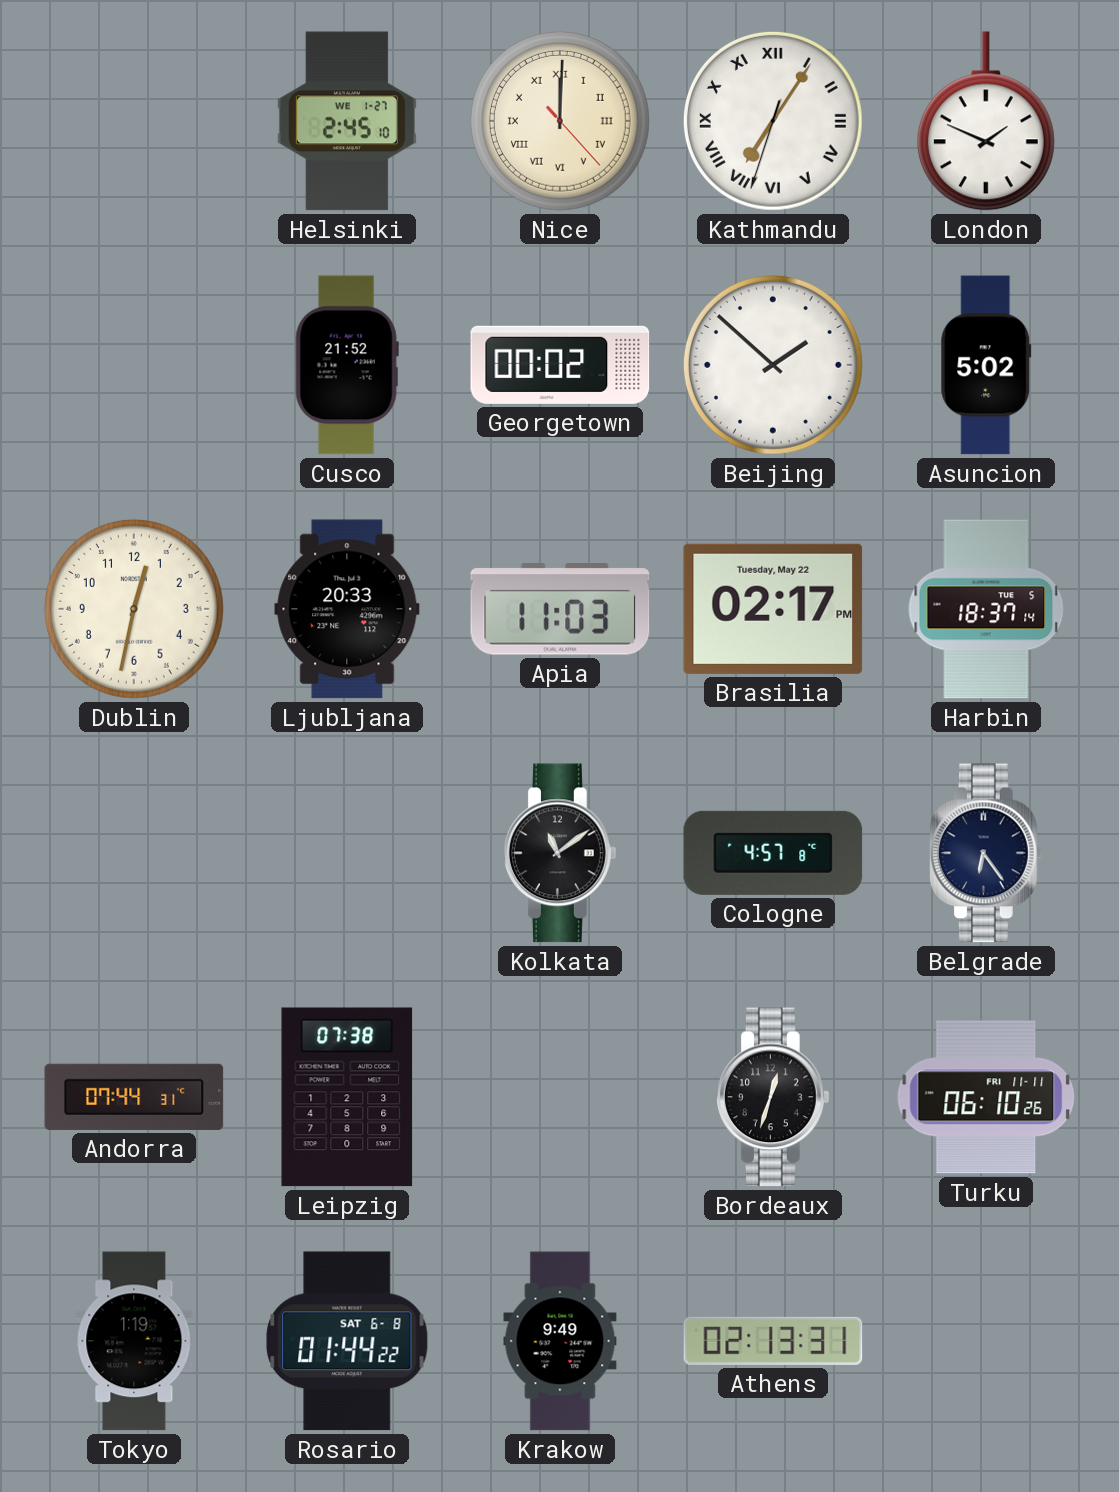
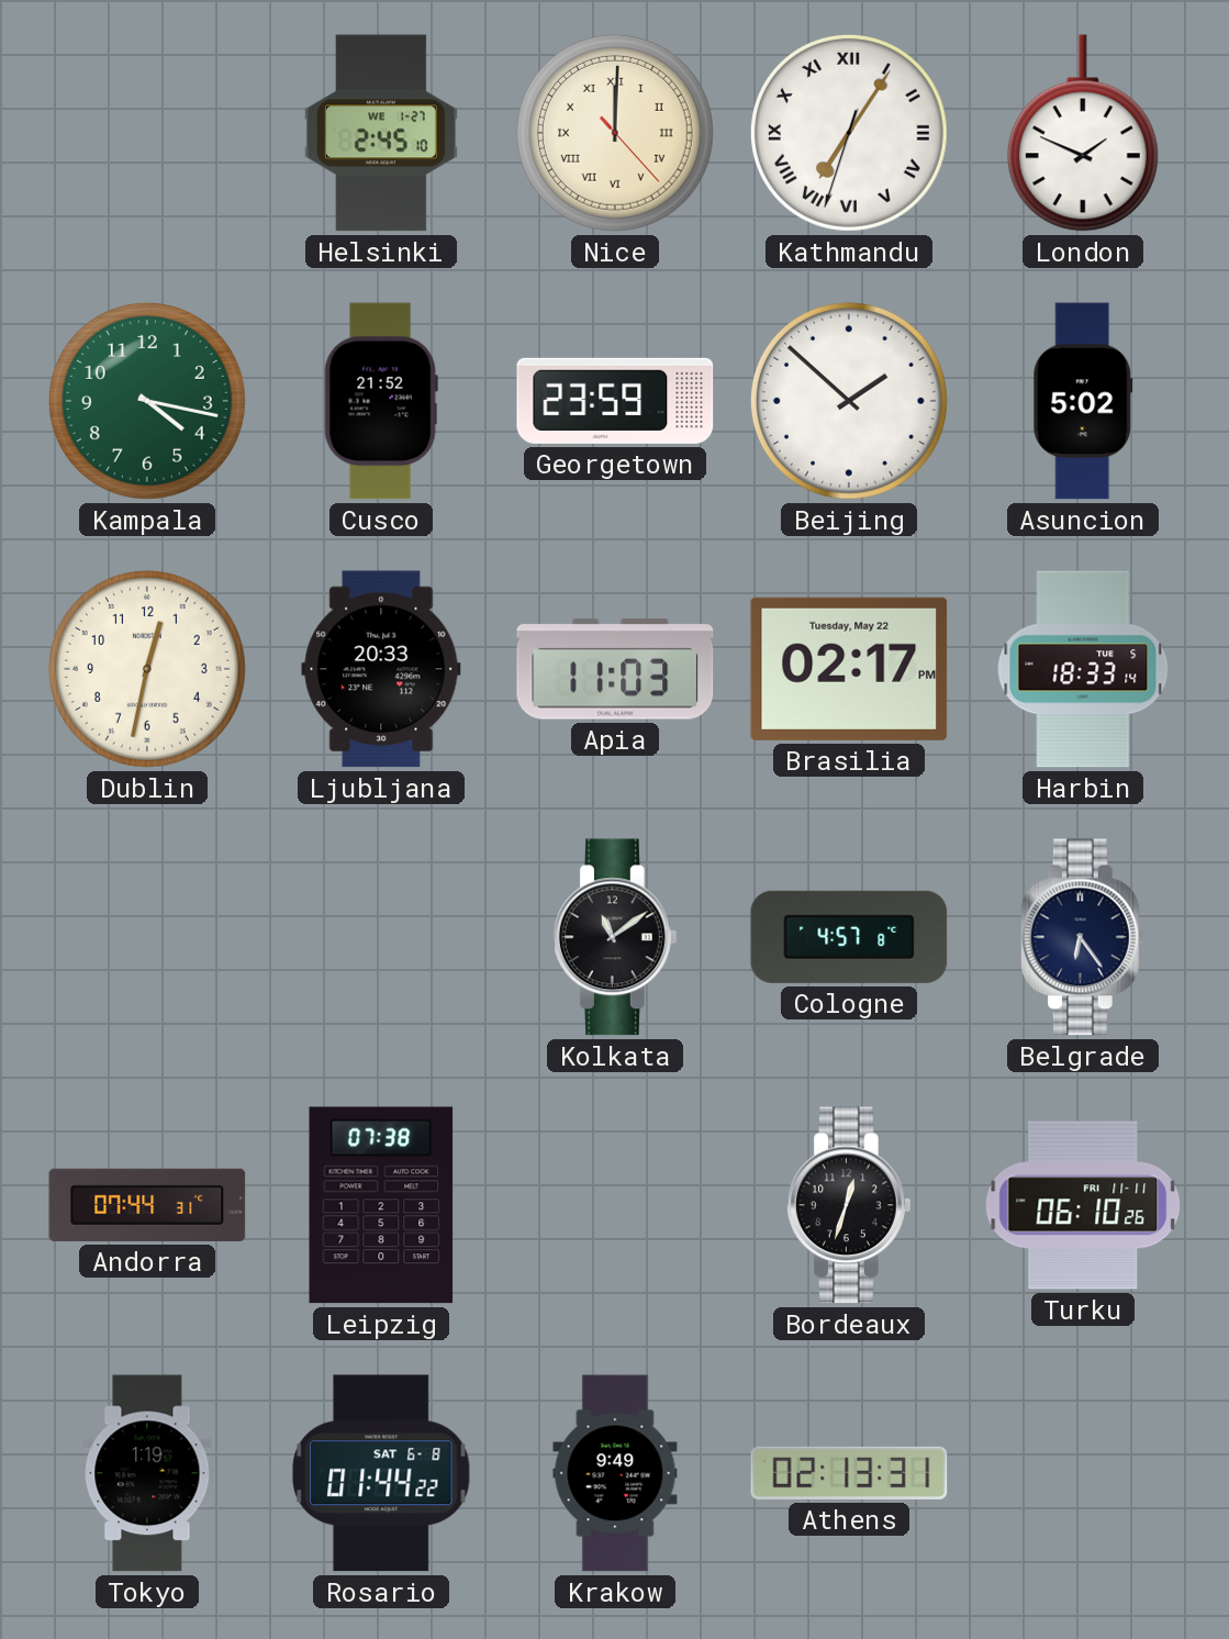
Kampala: none -> 4:17
Georgetown: 00:02 -> 23:59
Harbin: 18:37 -> 18:33
